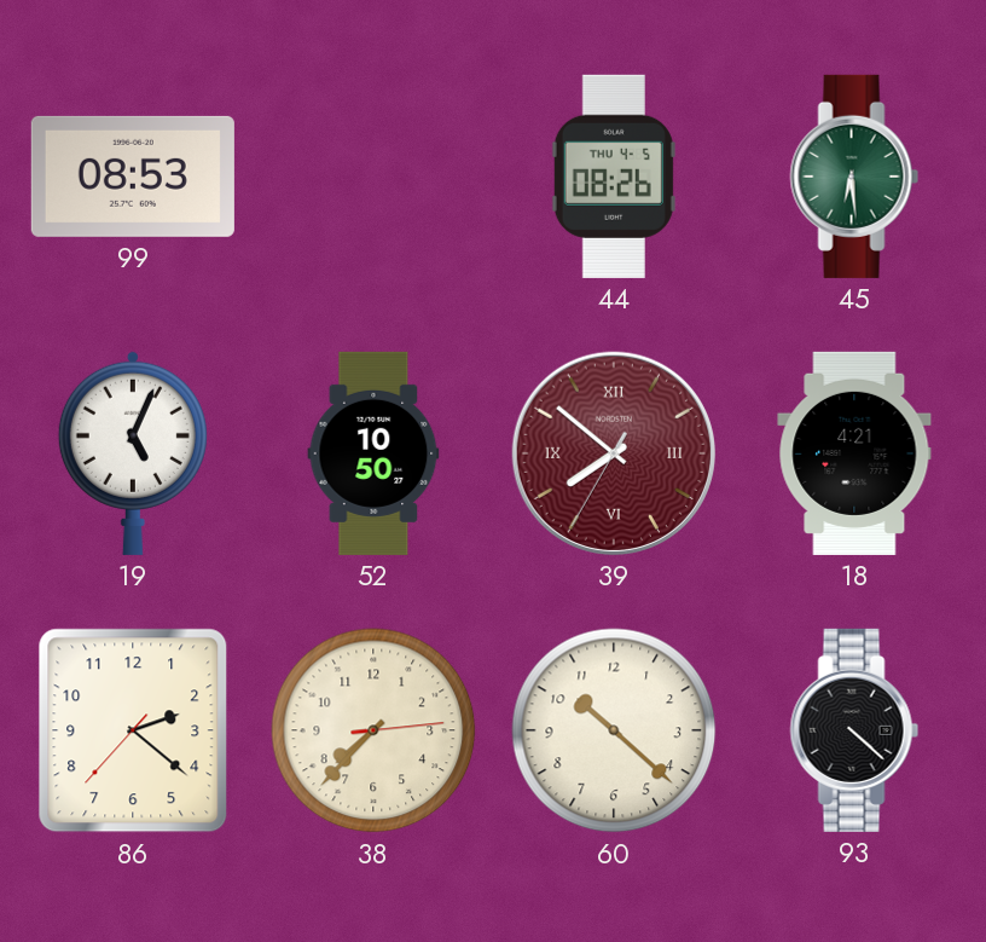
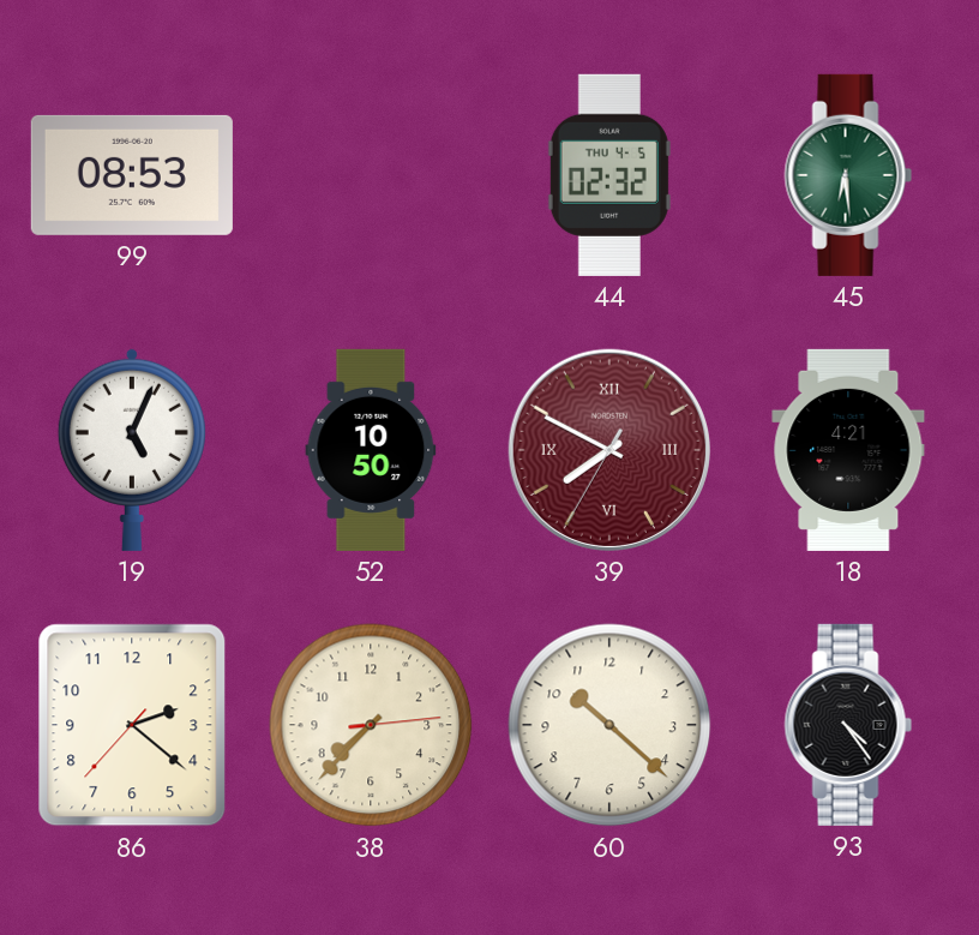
44: 08:26 -> 02:32
39: 7:51 -> 7:49
93: 4:22 -> 4:24
